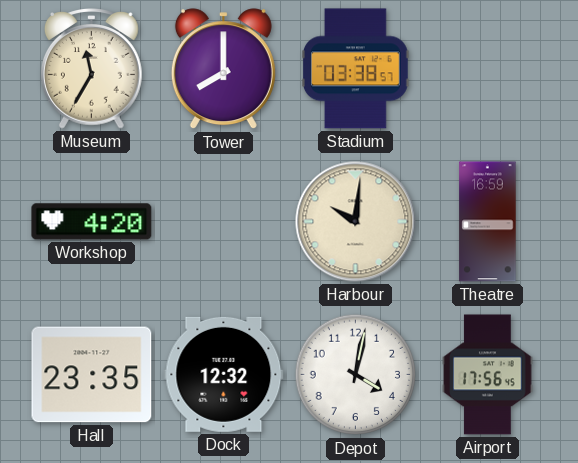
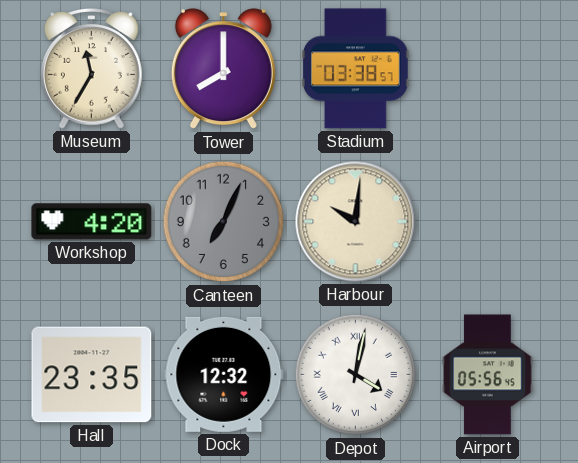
Canteen: none -> 7:04
Theatre: 16:59 -> none
Depot numerals: Arabic -> Roman
Airport: 17:56 -> 05:56
